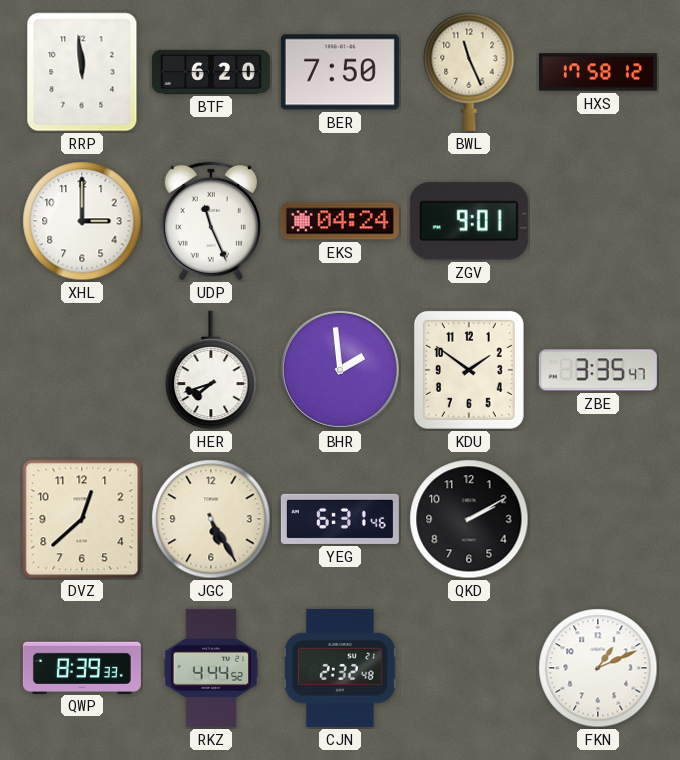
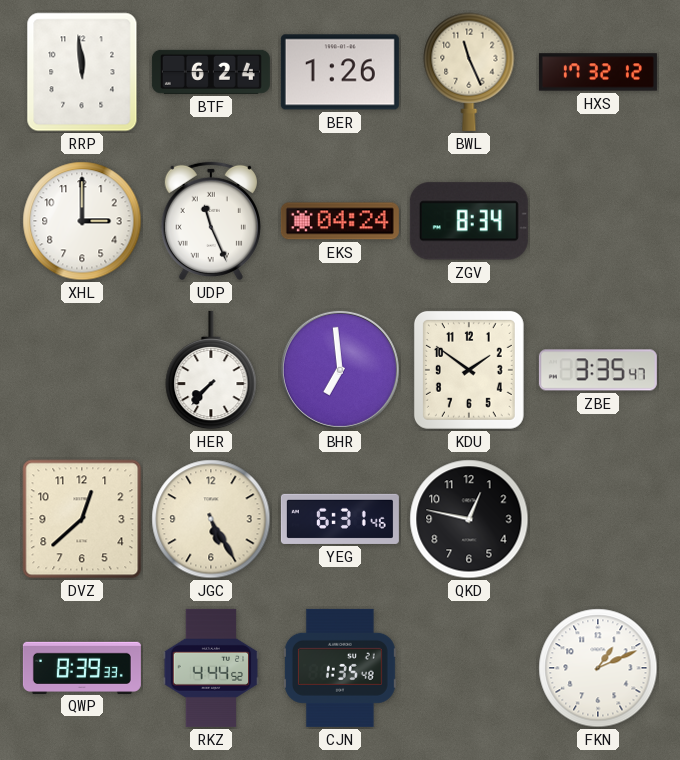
BTF: 6:20 -> 6:24
BER: 7:50 -> 1:26
HXS: 17:58 -> 17:32
ZGV: 9:01 -> 8:34
HER: 7:42 -> 7:37
BHR: 1:59 -> 6:59
QKD: 2:10 -> 12:47
CJN: 2:32 -> 1:35
